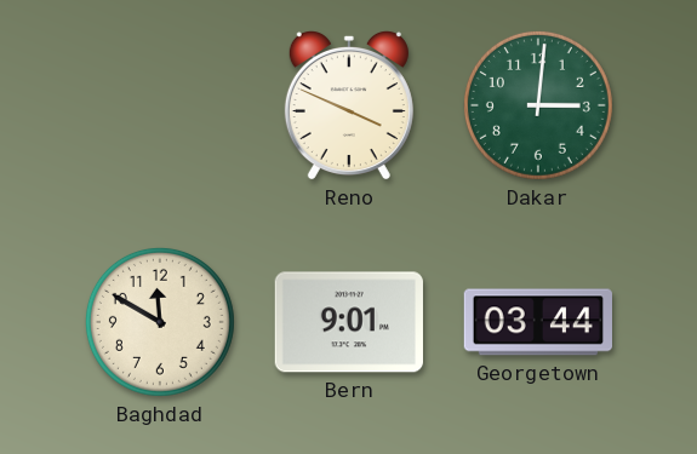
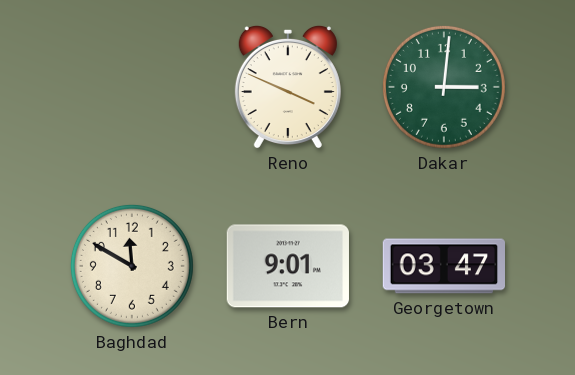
Georgetown: 03:44 -> 03:47
